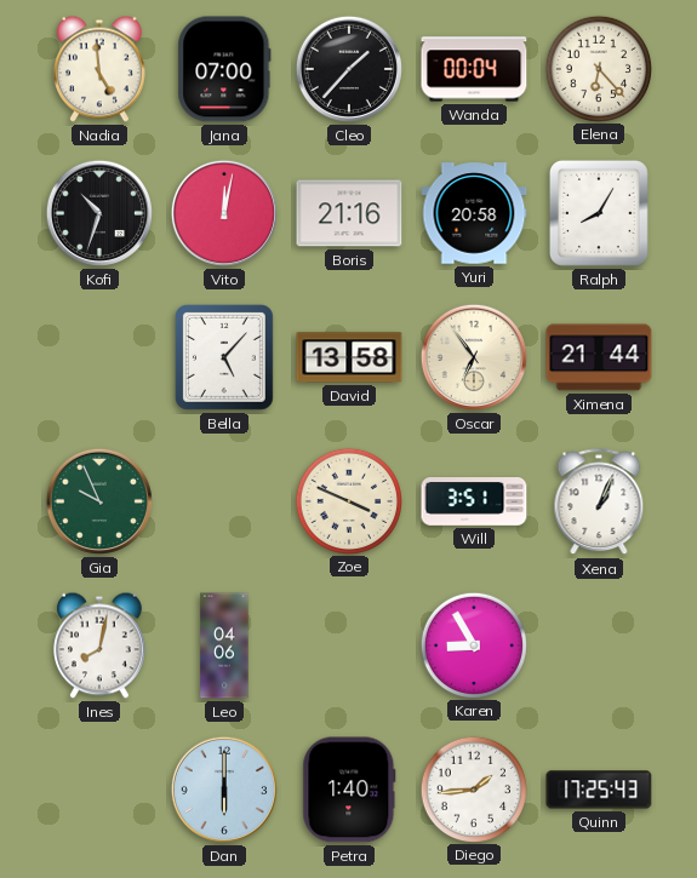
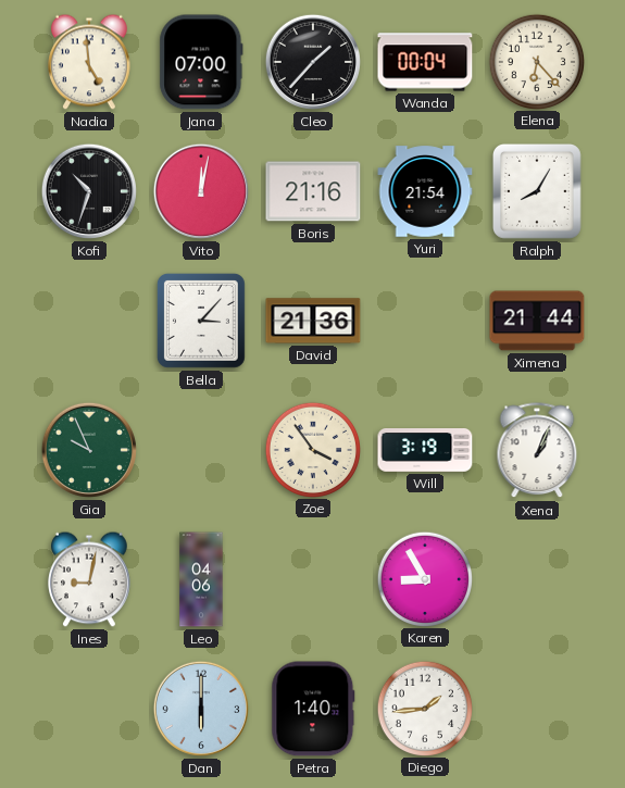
Yuri: 20:58 -> 21:54
Bella: 5:07 -> 3:07
David: 13:58 -> 21:36
Oscar: 6:54 -> none
Zoe: 3:49 -> 3:54
Will: 3:51 -> 3:19
Ines: 8:02 -> 9:02
Quinn: 17:25 -> none
